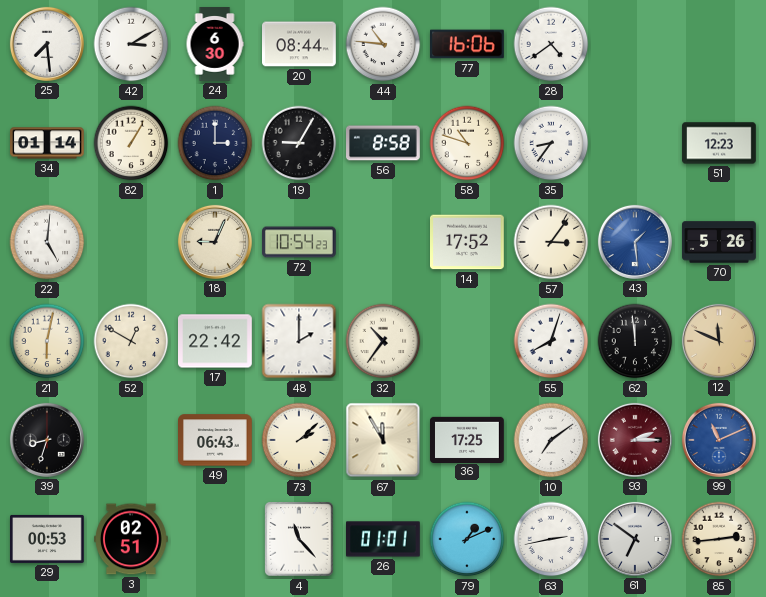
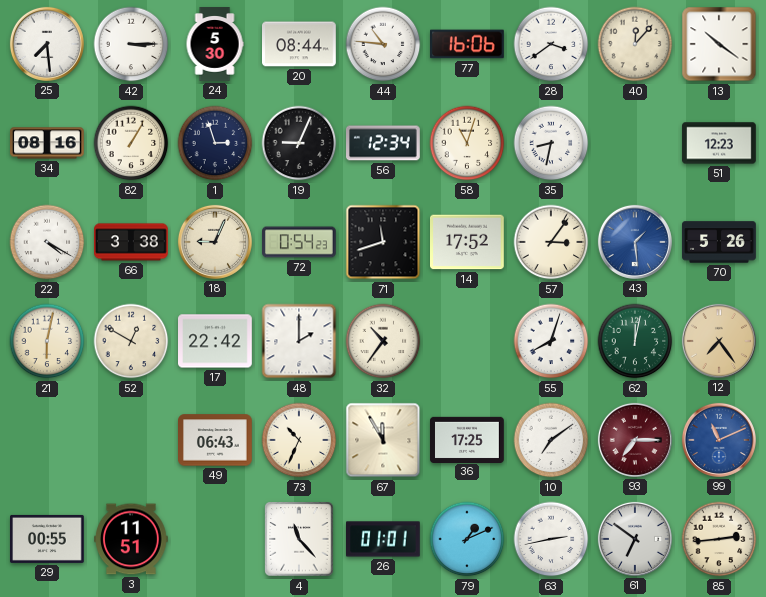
42: 3:10 -> 3:15
24: 6:30 -> 5:30
28: 4:39 -> 3:39
40: none -> 12:07
13: none -> 10:21
34: 01:14 -> 08:16
1: 3:00 -> 2:57
19: 9:05 -> 9:04
56: 8:58 -> 12:34
58: 10:48 -> 11:03
35: 8:36 -> 8:32
22: 5:01 -> 4:20
66: none -> 3:38
72: 10:54 -> 0:54
71: none -> 11:42
62: 11:59 -> 12:02
62 dial: black -> green
12: 11:49 -> 7:24
39: 8:33 -> none
73: 2:08 -> 10:34
93: 2:15 -> 7:15
29: 00:53 -> 00:55
3: 02:51 -> 11:51
